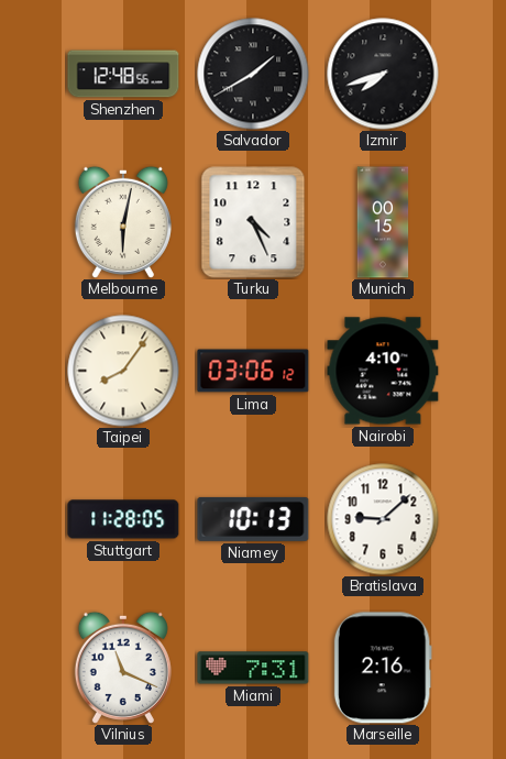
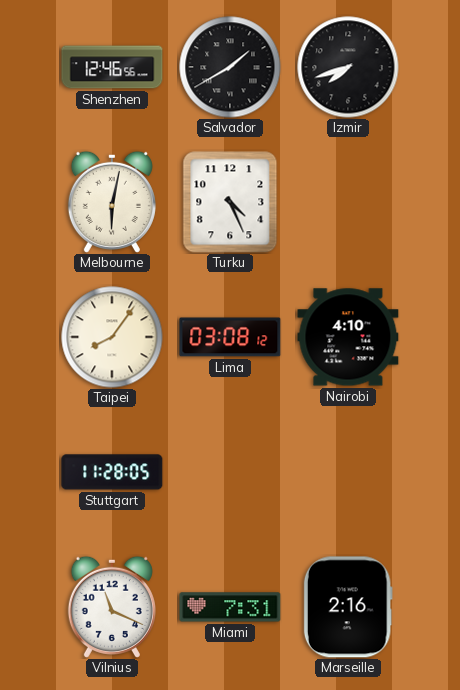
Shenzhen: 12:48 -> 12:46
Munich: 00:15 -> none
Lima: 03:06 -> 03:08
Niamey: 10:13 -> none
Bratislava: 9:08 -> none
